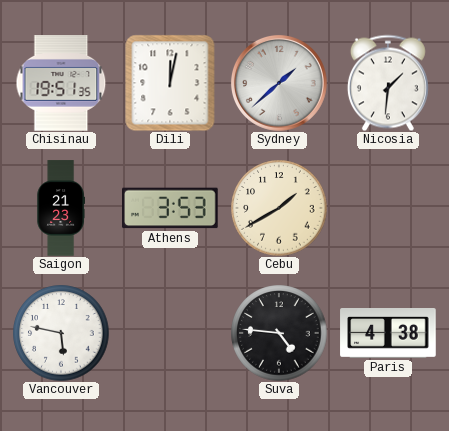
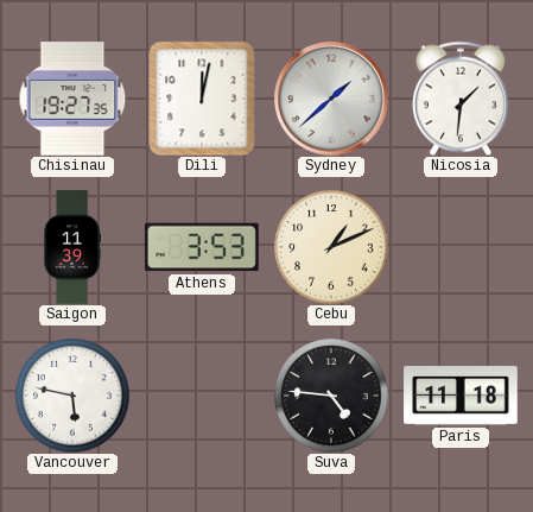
Chisinau: 19:51 -> 19:27
Saigon: 21:23 -> 11:39
Cebu: 1:40 -> 1:11
Paris: 4:38 -> 11:18
